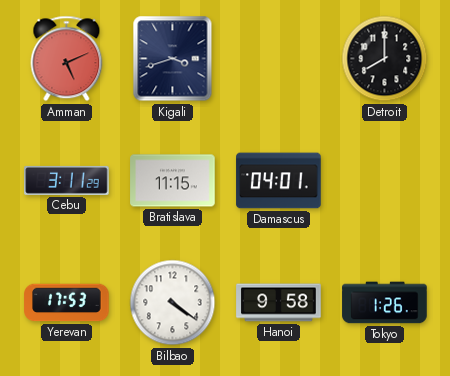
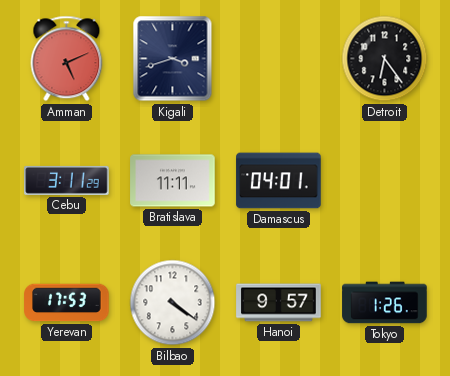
Detroit: 8:00 -> 6:24
Bratislava: 11:15 -> 11:11
Hanoi: 9:58 -> 9:57
